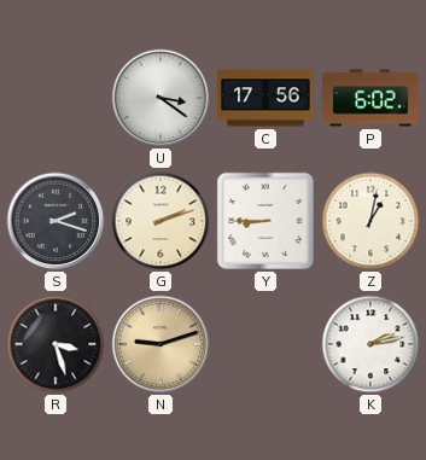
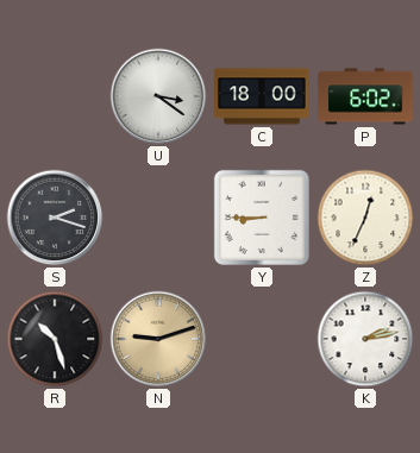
C: 17:56 -> 18:00
G: 2:12 -> none
Z: 1:02 -> 12:34
R: 3:27 -> 10:27
